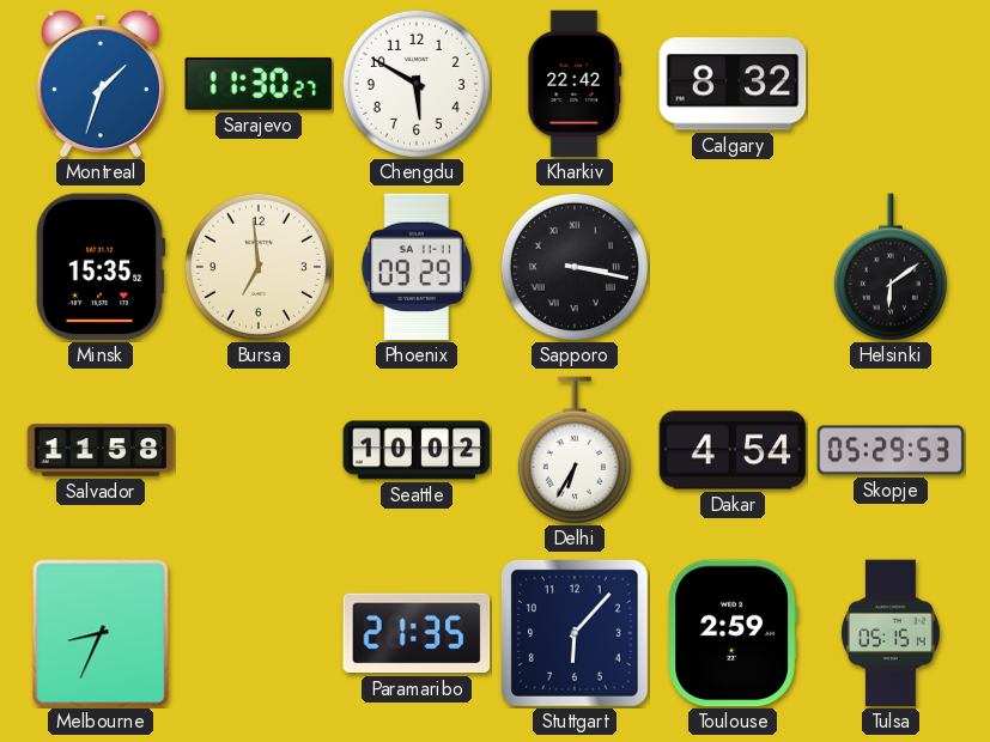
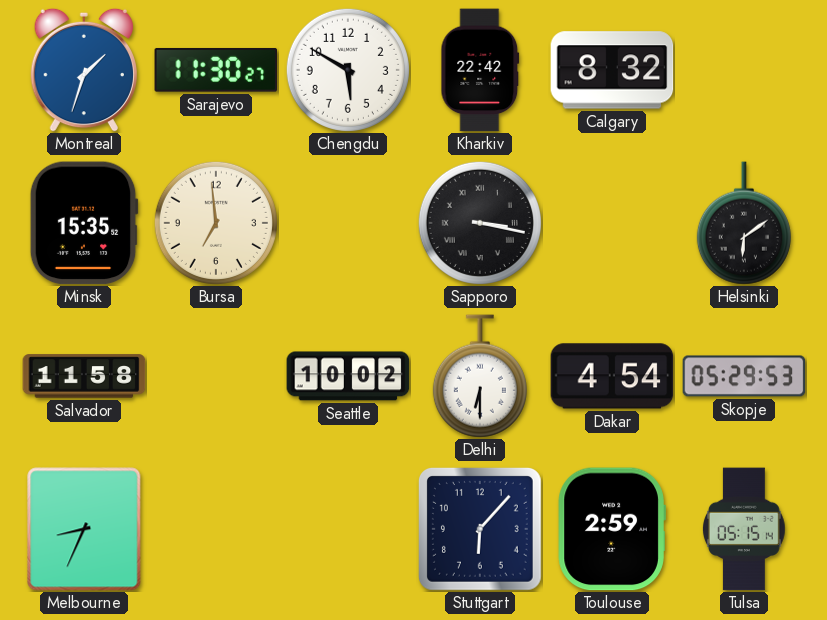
Phoenix: 09:29 -> none
Delhi: 6:35 -> 6:30
Paramaribo: 21:35 -> none
